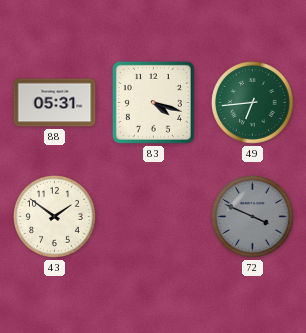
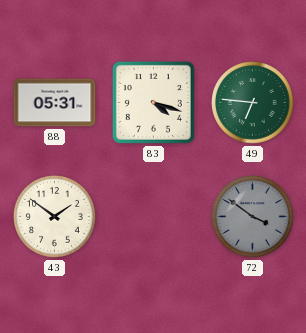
49: 6:44 -> 6:46
72: 3:49 -> 3:51
